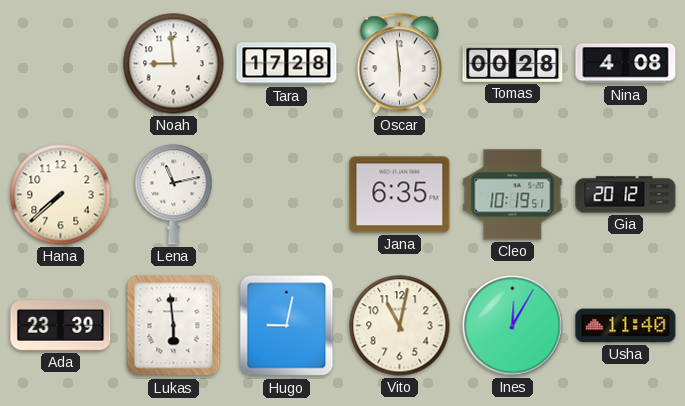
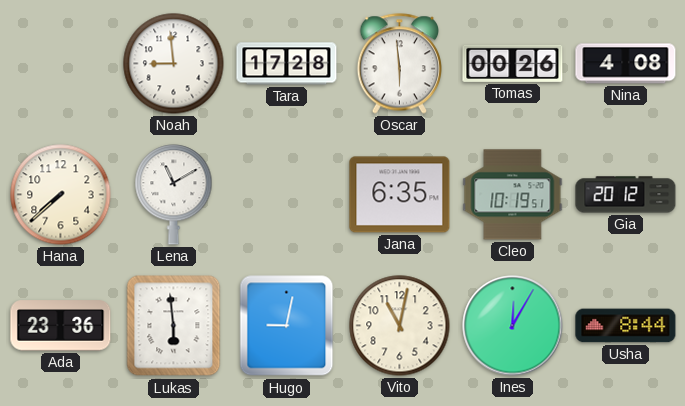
Tomas: 00:28 -> 00:26
Lena: 11:13 -> 11:10
Ada: 23:39 -> 23:36
Usha: 11:40 -> 8:44
